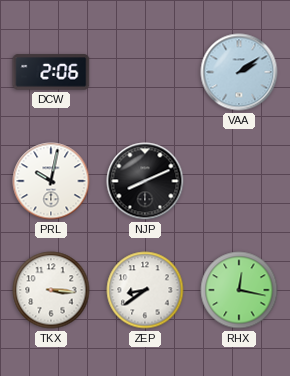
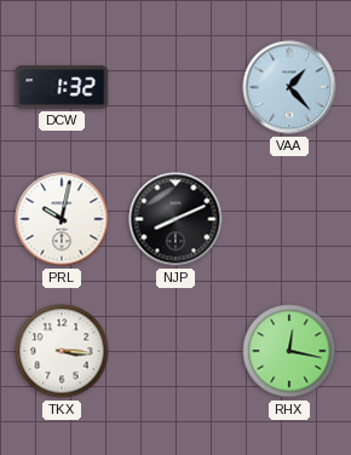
DCW: 2:06 -> 1:32
VAA: 2:09 -> 1:23
ZEP: 8:39 -> none
